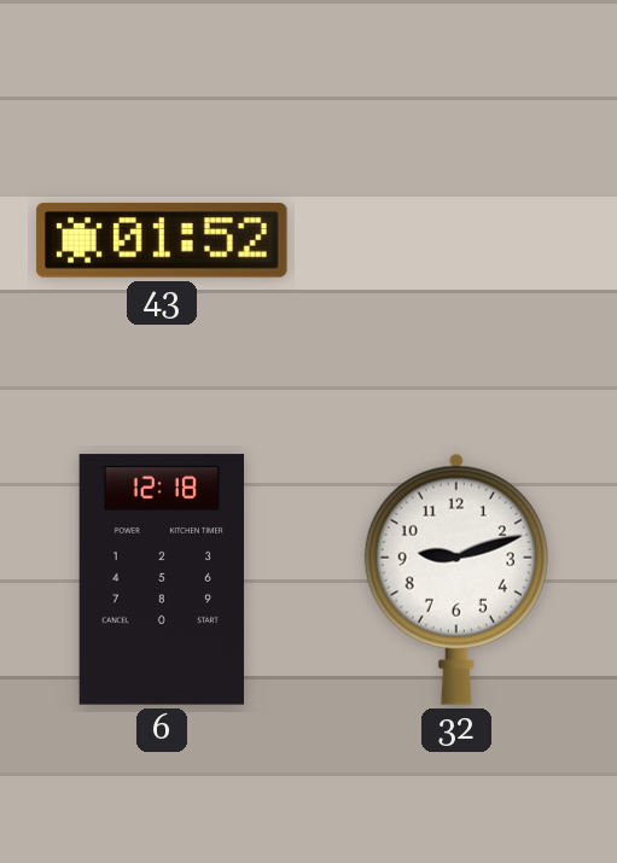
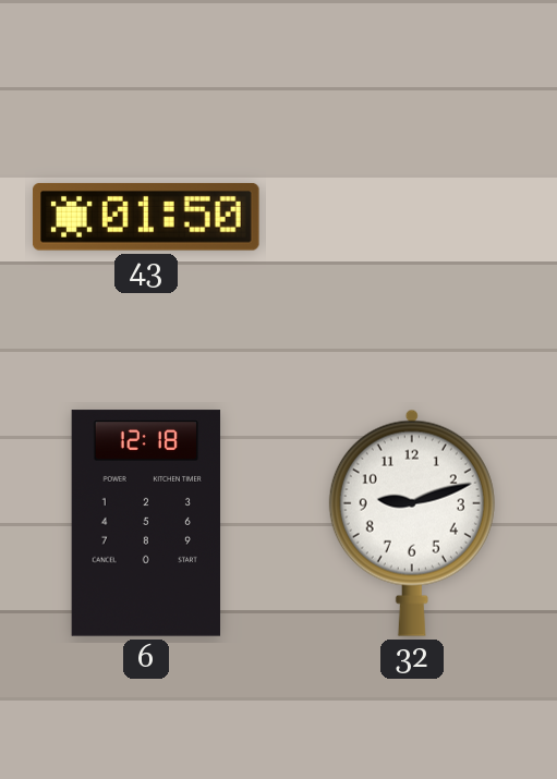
43: 01:52 -> 01:50
